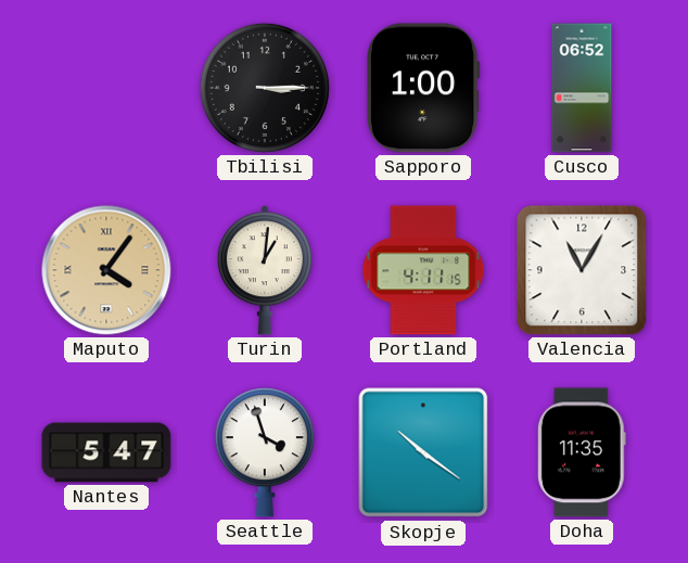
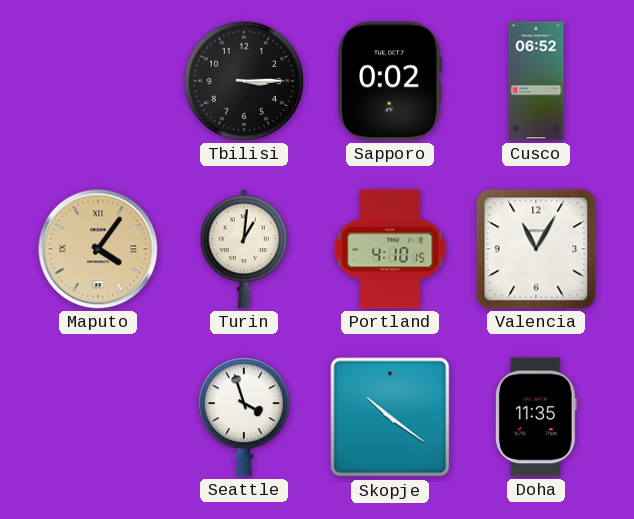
Sapporo: 1:00 -> 0:02
Portland: 4:11 -> 4:10
Nantes: 5:47 -> none
